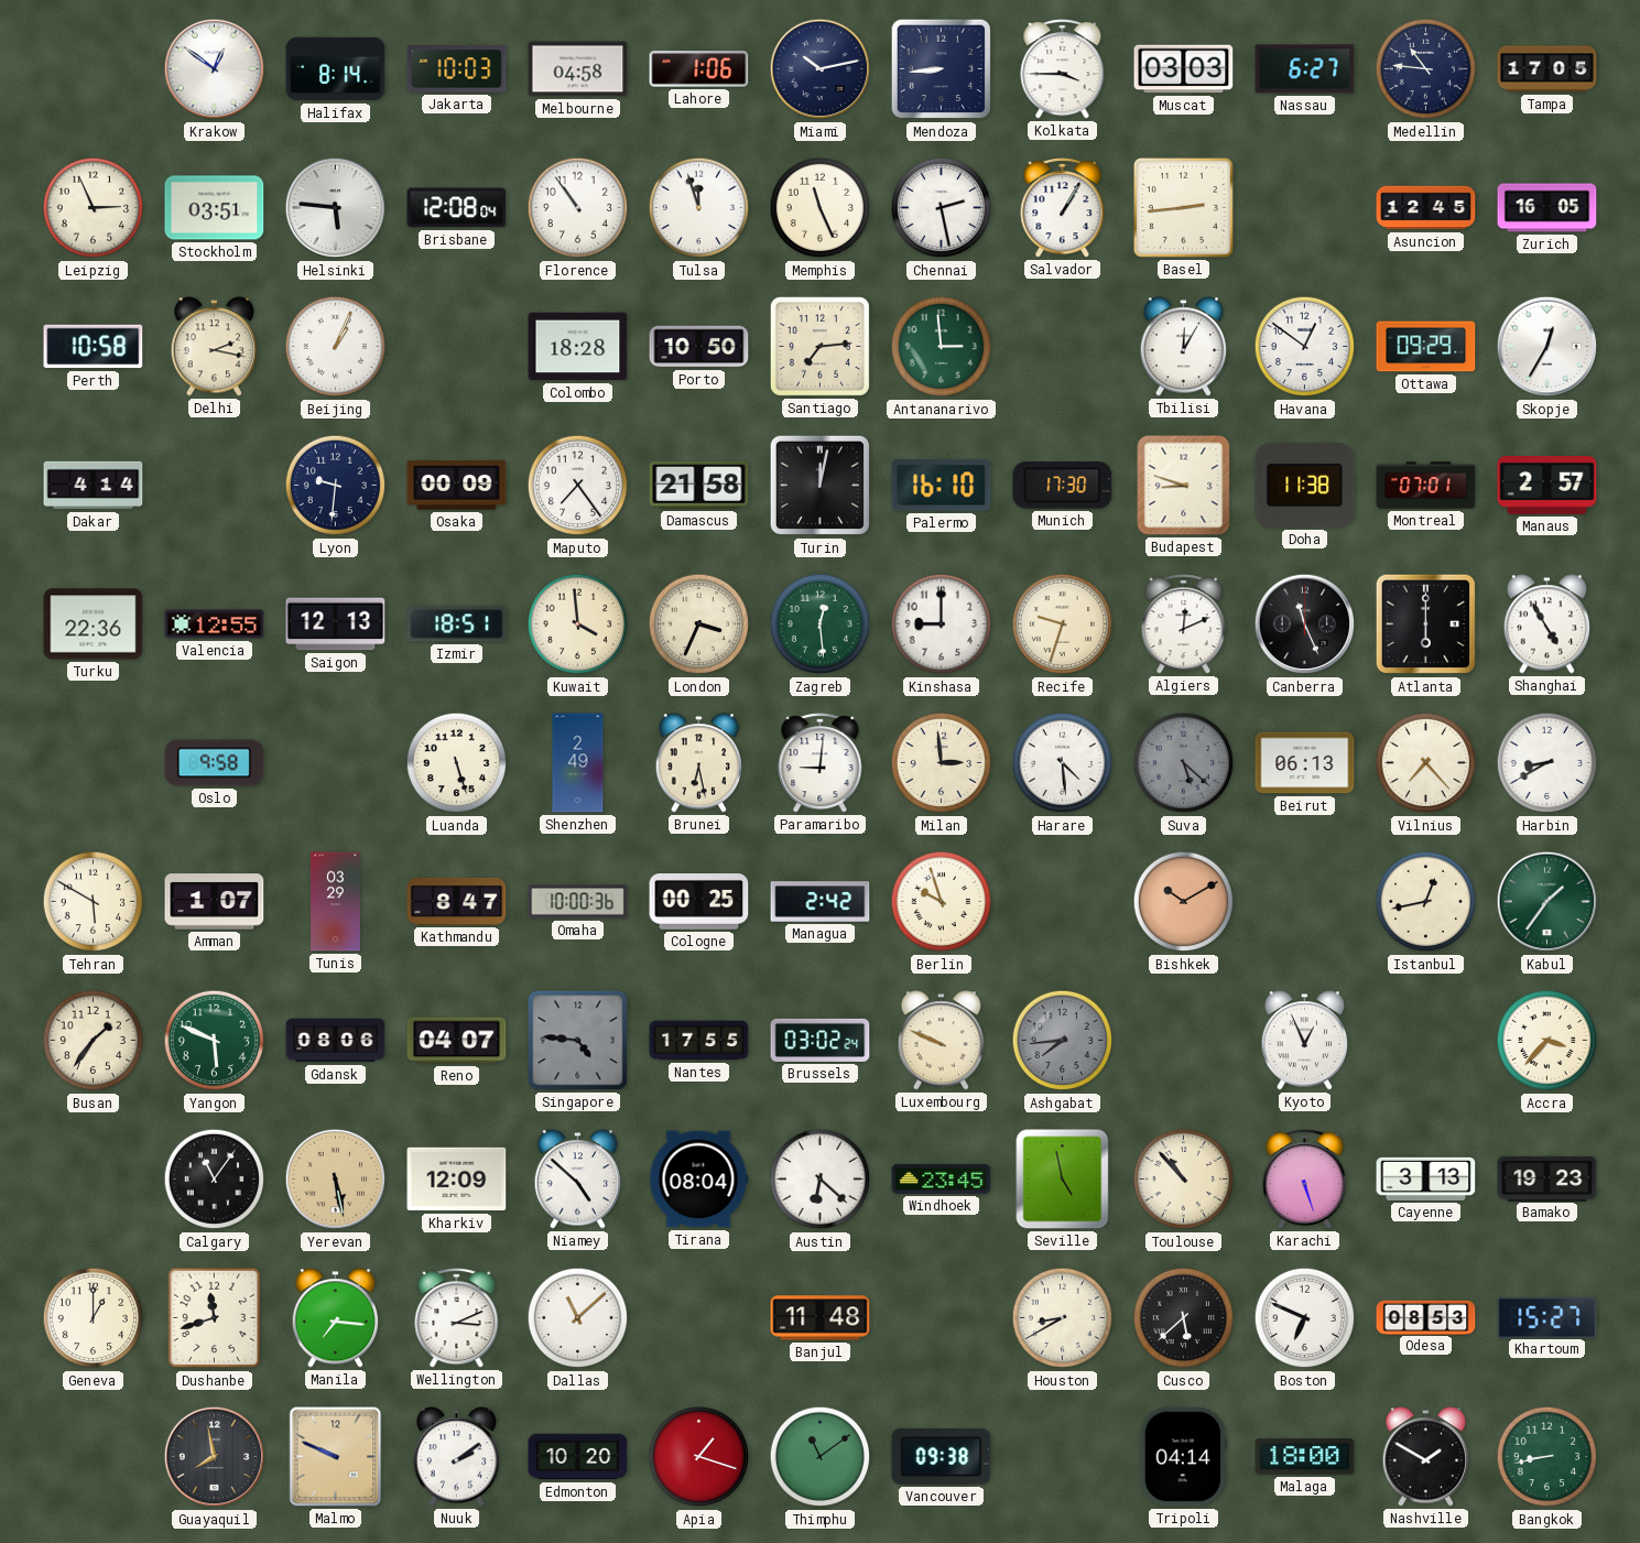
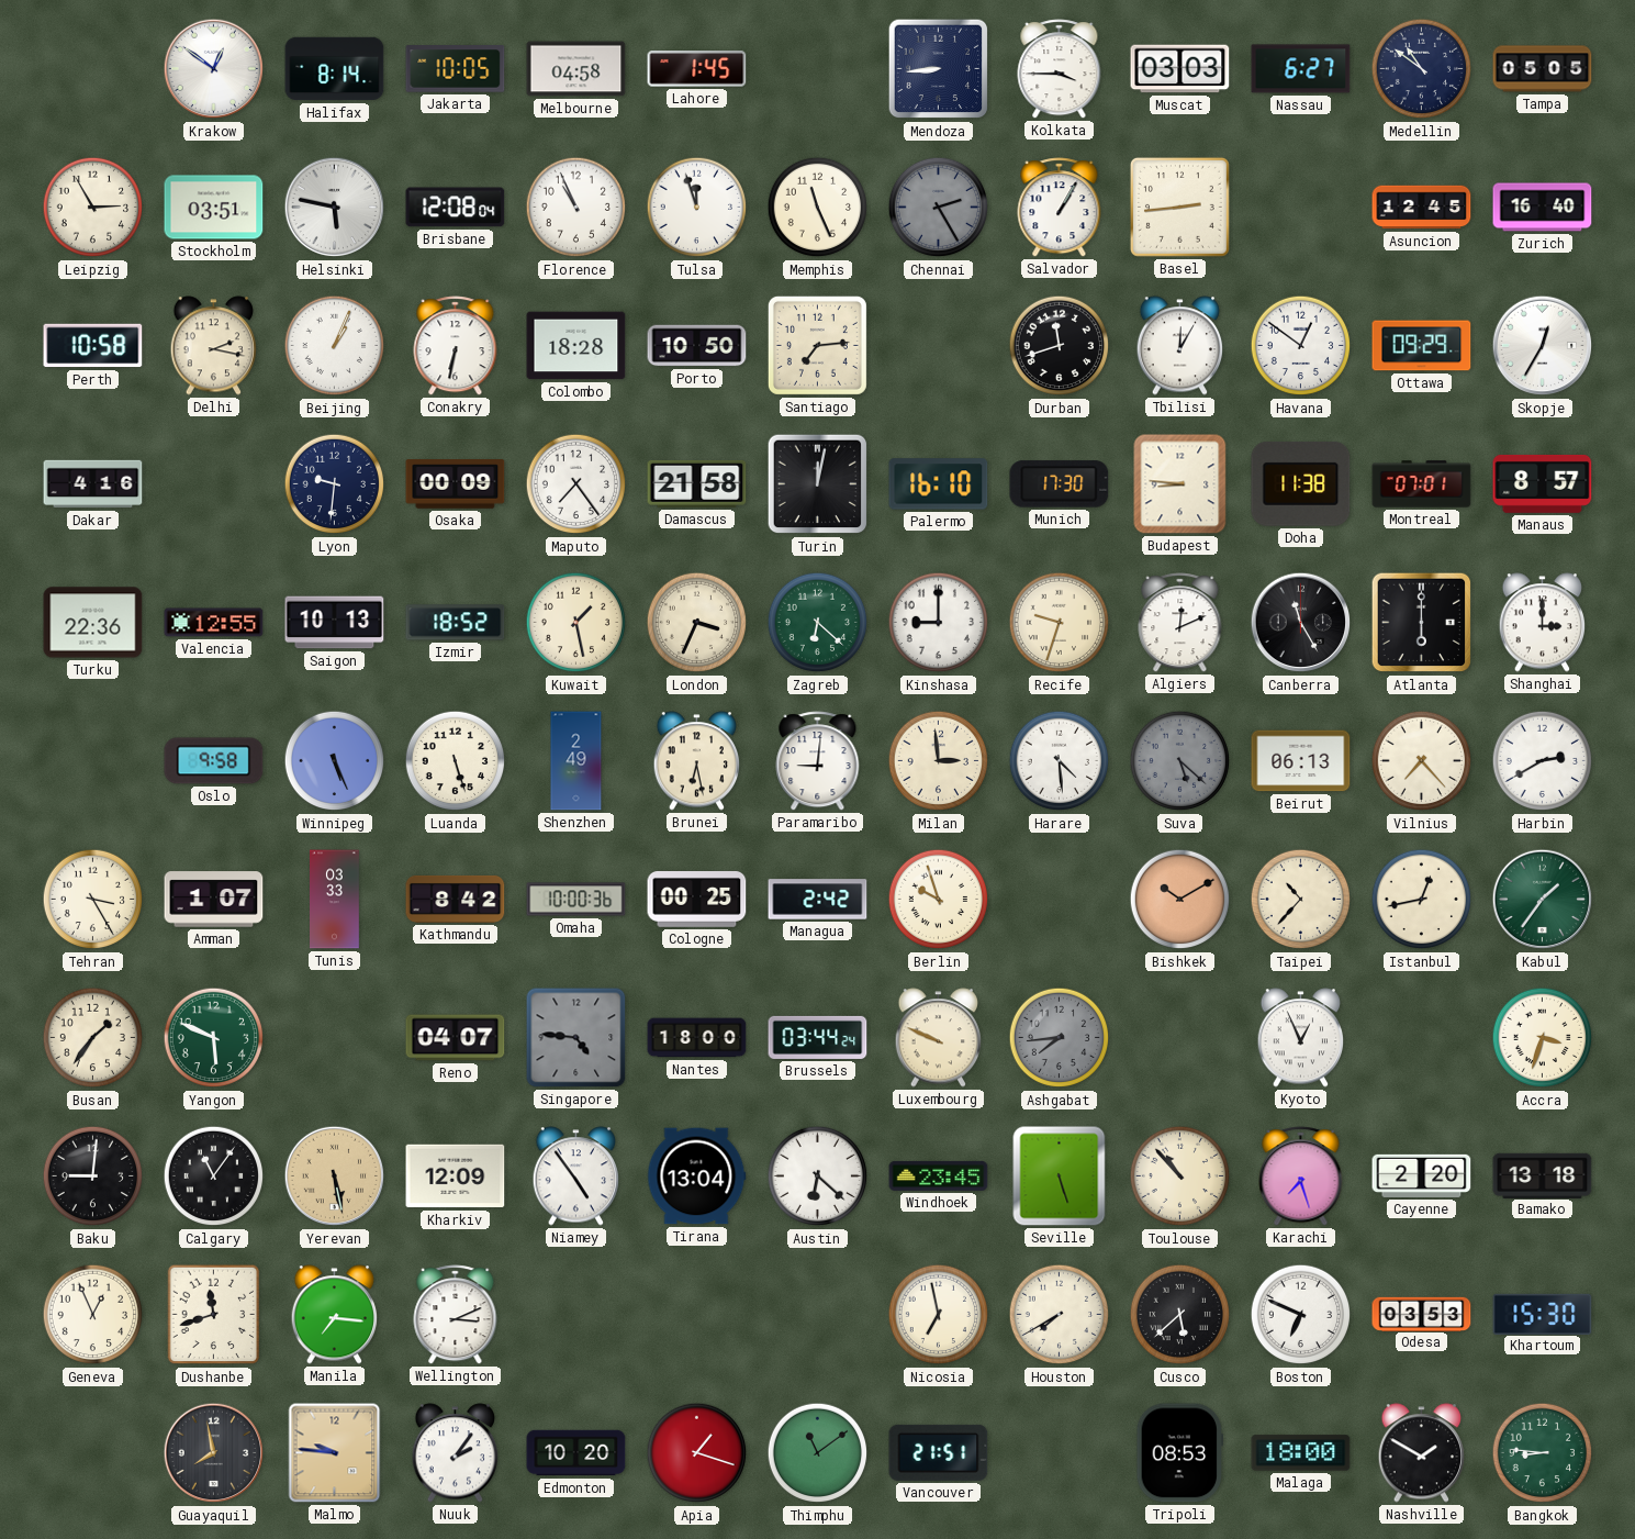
Jakarta: 10:03 -> 10:05
Lahore: 1:06 -> 1:45
Miami: 10:13 -> none
Medellin: 10:46 -> 10:51
Tampa: 17:05 -> 05:05
Leipzig: 2:56 -> 2:55
Helsinki: 5:46 -> 5:47
Florence: 10:54 -> 10:56
Chennai: 2:28 -> 2:25
Chennai dial: white -> grey
Zurich: 16:05 -> 16:40
Conakry: none -> 6:32
Antananarivo: 2:59 -> none
Durban: none -> 11:42
Dakar: 4:14 -> 4:16
Budapest: 8:48 -> 8:46
Manaus: 2:57 -> 8:57
Saigon: 12:13 -> 10:13
Izmir: 18:51 -> 18:52
Kuwait: 3:59 -> 1:28
Zagreb: 12:29 -> 6:22
Canberra: 11:26 -> 11:25
Shanghai: 4:55 -> 3:00
Winnipeg: none -> 5:26
Harbin: 8:40 -> 2:40
Tehran: 5:50 -> 3:25
Tunis: 03:29 -> 03:33
Kathmandu: 8:47 -> 8:42
Taipei: none -> 10:37
Gdansk: 08:06 -> none
Nantes: 17:55 -> 18:00
Brussels: 03:02 -> 03:44
Accra: 3:37 -> 3:33
Baku: none -> 9:01
Niamey: 4:52 -> 4:54
Tirana: 08:04 -> 13:04
Seville: 4:58 -> 5:27
Karachi: 5:27 -> 7:27
Cayenne: 3:13 -> 2:20
Bamako: 19:23 -> 13:18
Geneva: 1:00 -> 12:56
Dallas: 11:08 -> none
Banjul: 11:48 -> none
Nicosia: none -> 6:58
Houston: 8:40 -> 7:40
Odesa: 08:53 -> 03:53
Khartoum: 15:27 -> 15:30
Malmo: 9:49 -> 9:46
Nuuk: 2:09 -> 2:06
Vancouver: 09:38 -> 21:51
Tripoli: 04:14 -> 08:53
Bangkok: 8:43 -> 8:46
